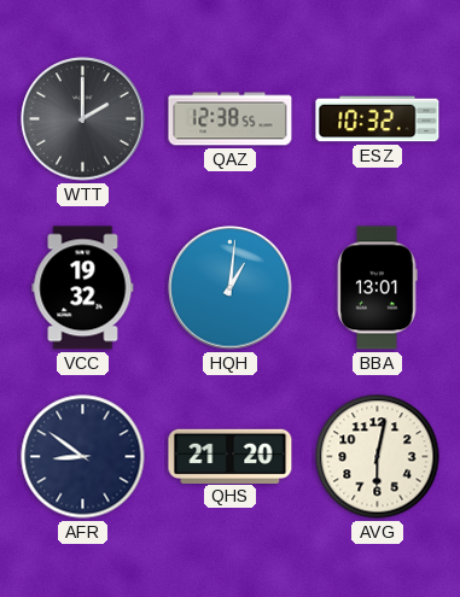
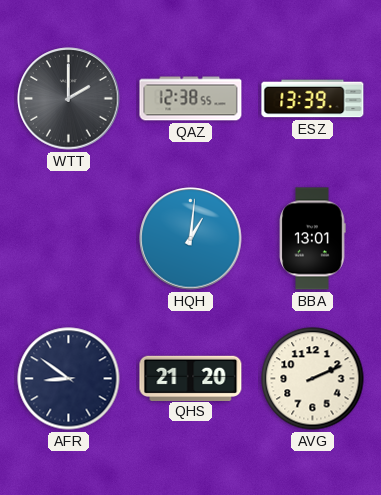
ESZ: 10:32 -> 13:39
VCC: 19:32 -> none
AVG: 6:02 -> 2:11
